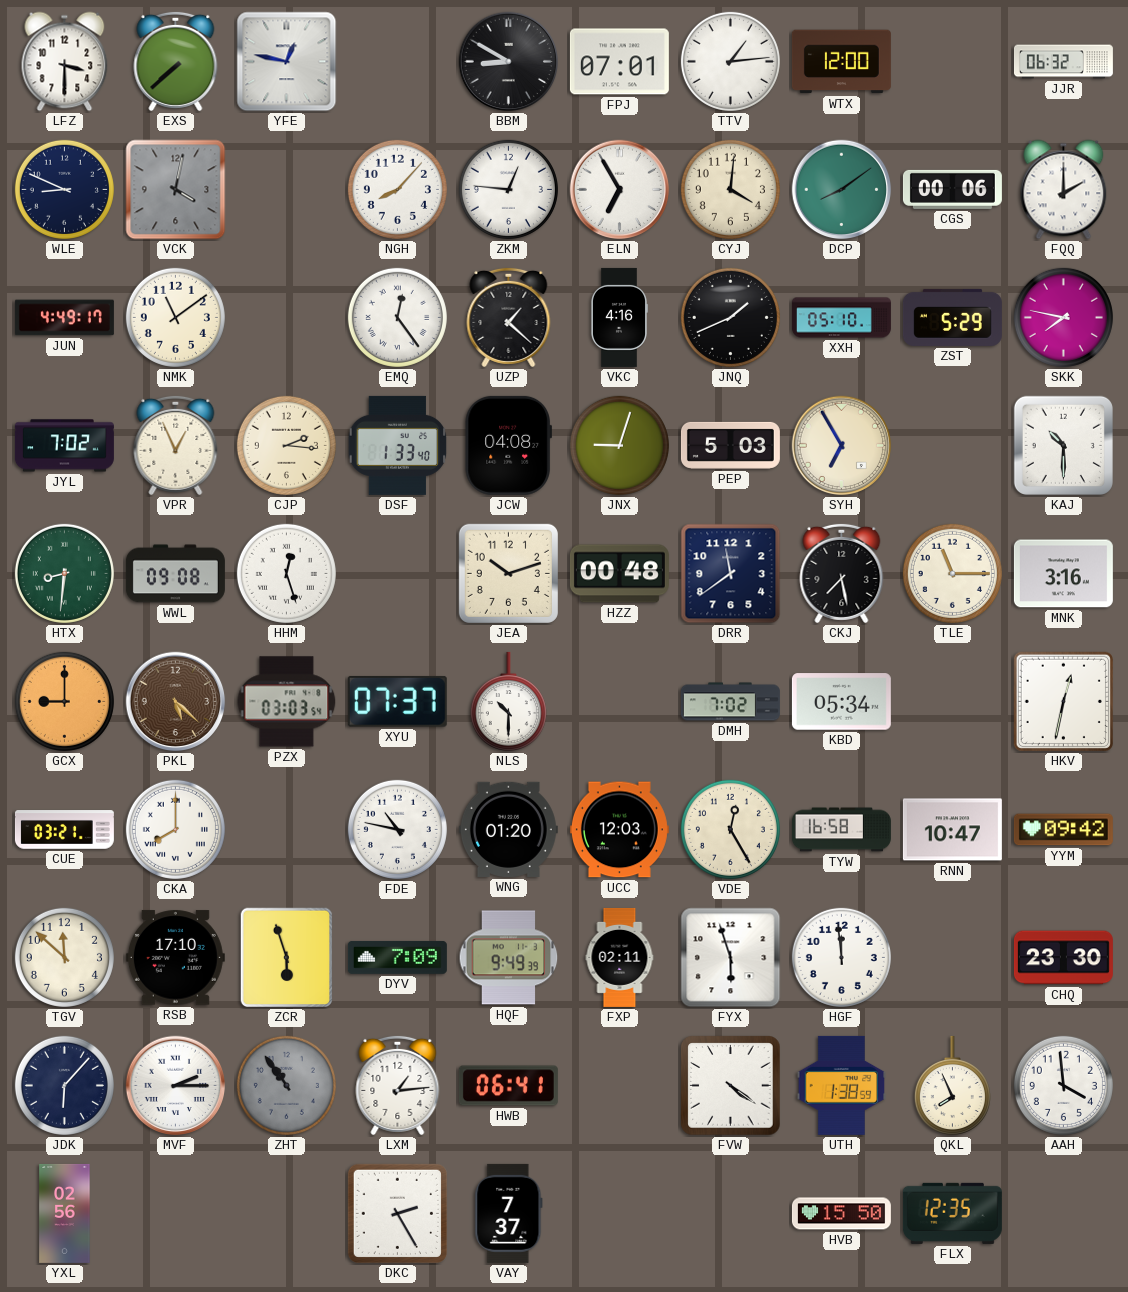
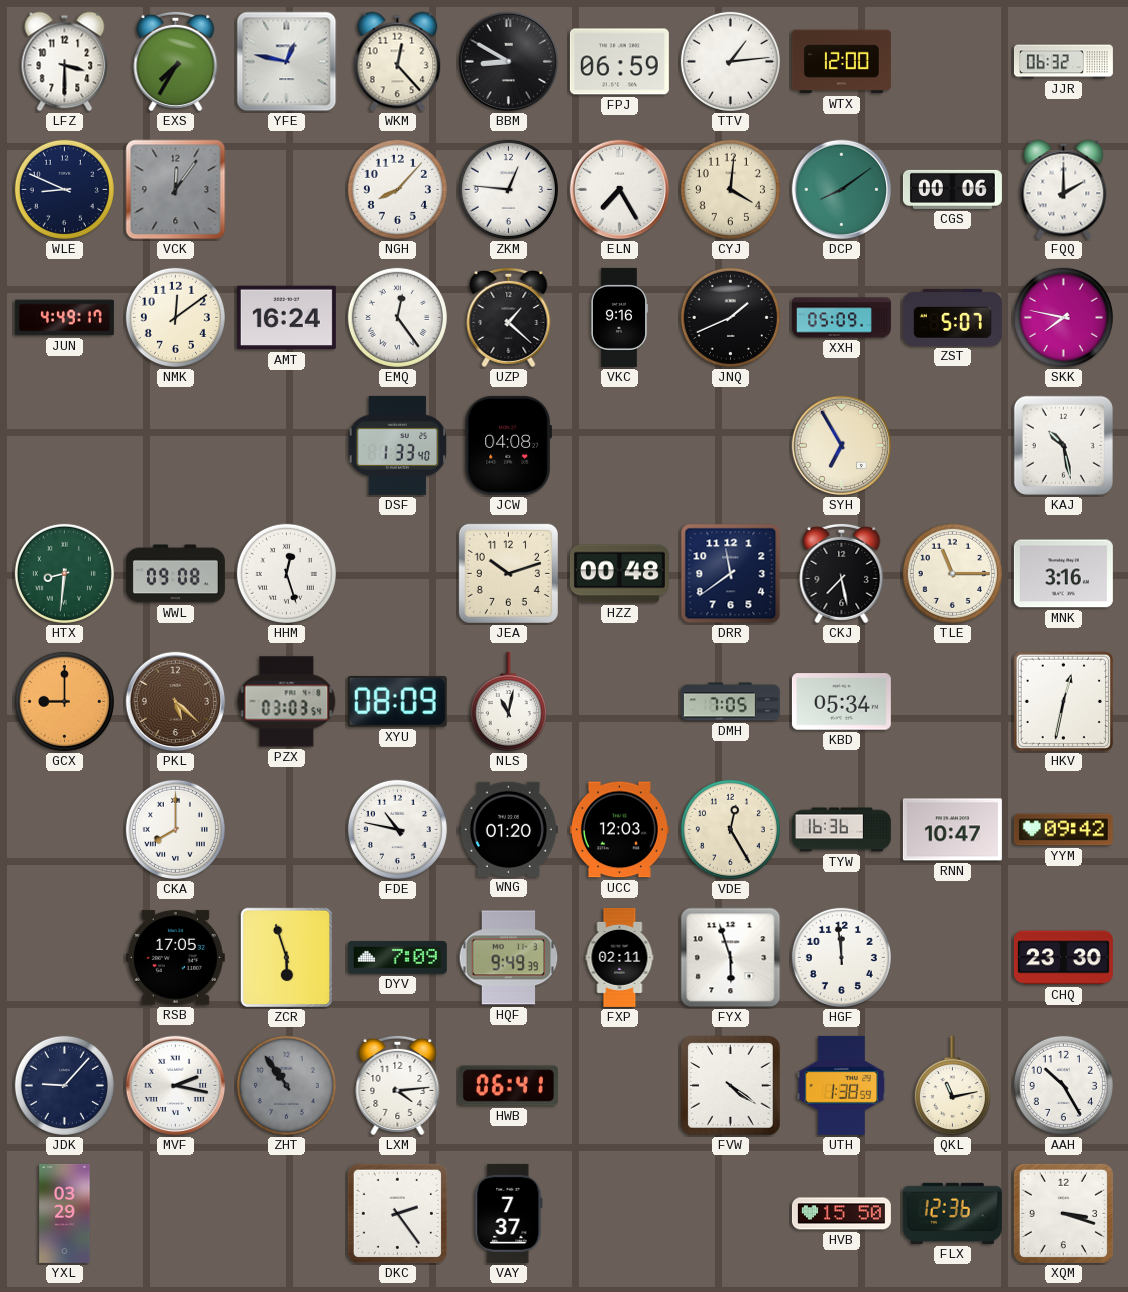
EXS: 7:38 -> 7:35
WKM: none -> 12:23
FPJ: 07:01 -> 06:59
VCK: 4:02 -> 12:06
ELN: 6:55 -> 7:25
NMK: 11:09 -> 12:09
AMT: none -> 16:24
VKC: 4:16 -> 9:16
XXH: 05:10 -> 05:09
ZST: 5:29 -> 5:07
JYL: 7:02 -> none
VPR: 12:56 -> none
CJP: 2:16 -> none
JNX: 9:03 -> none
PEP: 5:03 -> none
KAJ: 10:30 -> 10:28
XYU: 07:37 -> 08:09
NLS: 10:30 -> 11:02
DMH: 7:02 -> 7:05
CUE: 03:21 -> none
TYW: 16:58 -> 16:36
TGV: 11:52 -> none
RSB: 17:10 -> 17:05
JDK: 6:07 -> 9:07
MVF: 2:15 -> 2:17
LXM: 1:14 -> 4:14
QKL: 7:56 -> 11:13
AAH: 3:59 -> 10:25
YXL: 02:56 -> 03:29
DKC: 2:25 -> 2:24
FLX: 12:35 -> 12:36
XQM: none -> 3:18
